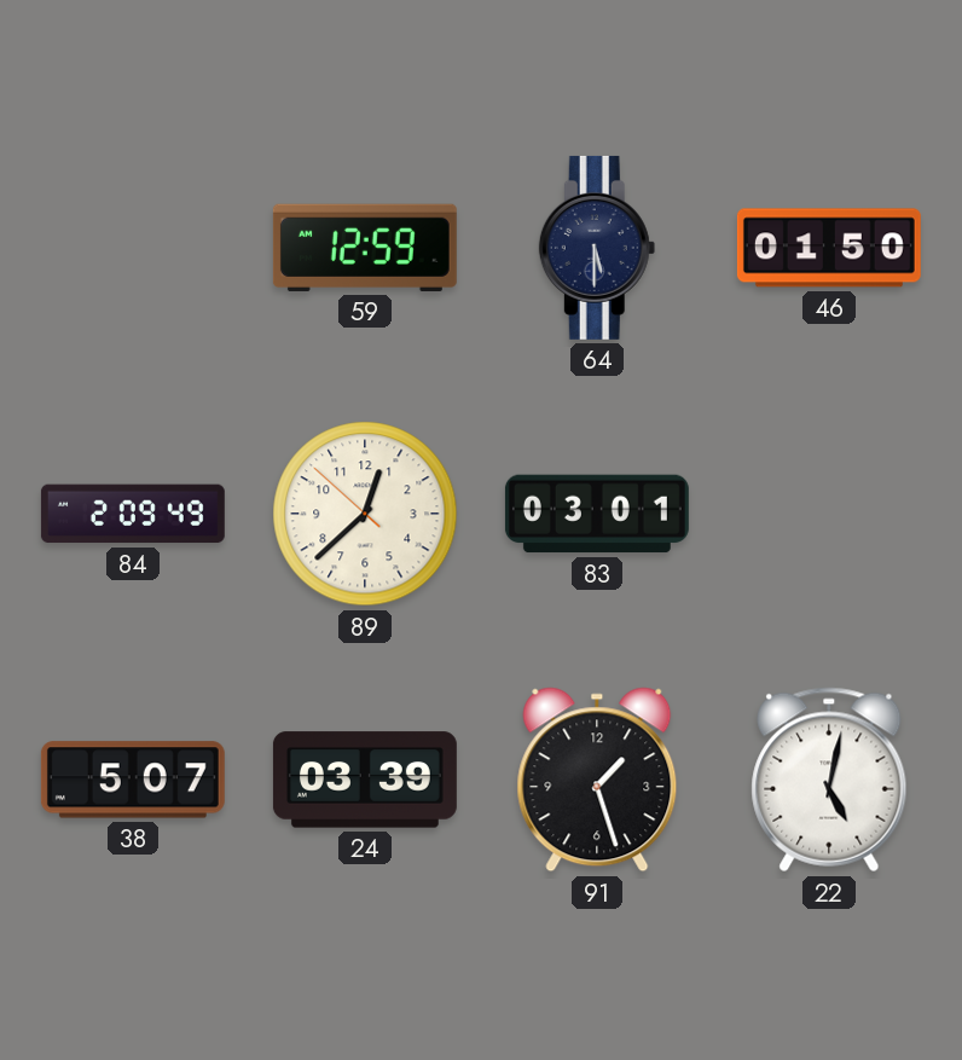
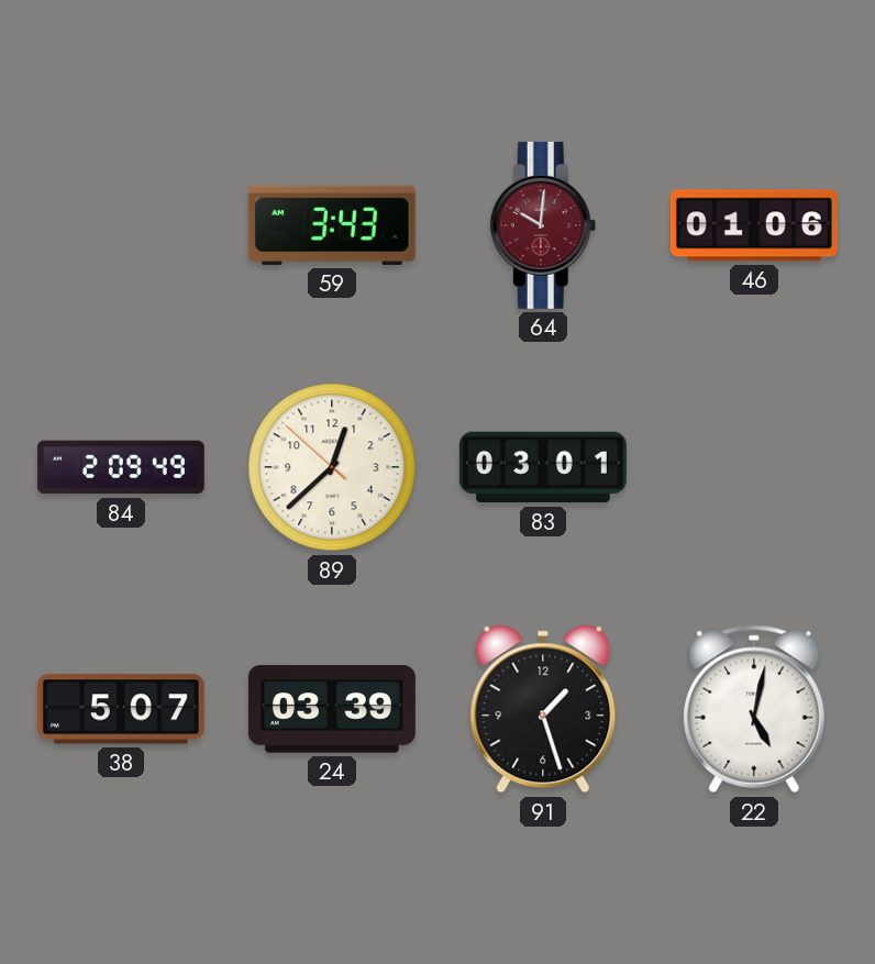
59: 12:59 -> 3:43
64: 5:30 -> 10:01
64 dial: navy -> burgundy
46: 01:50 -> 01:06
